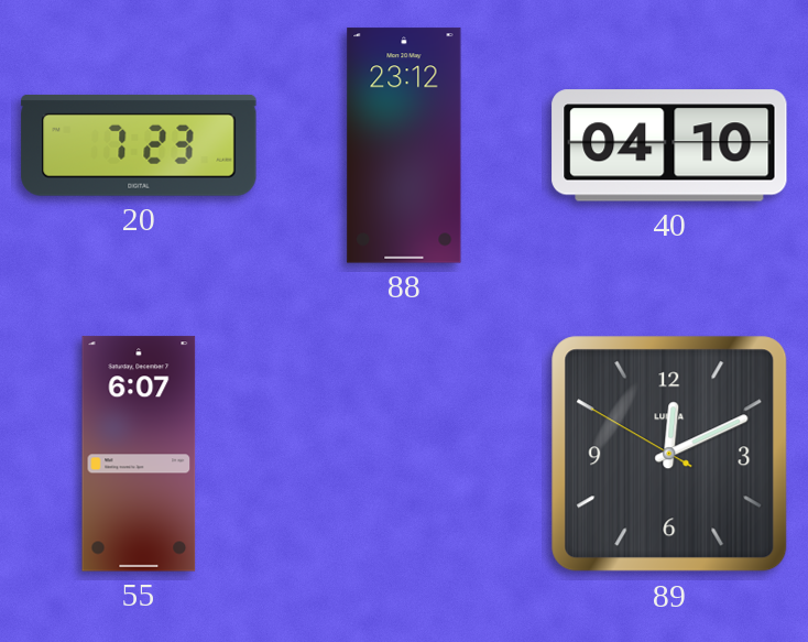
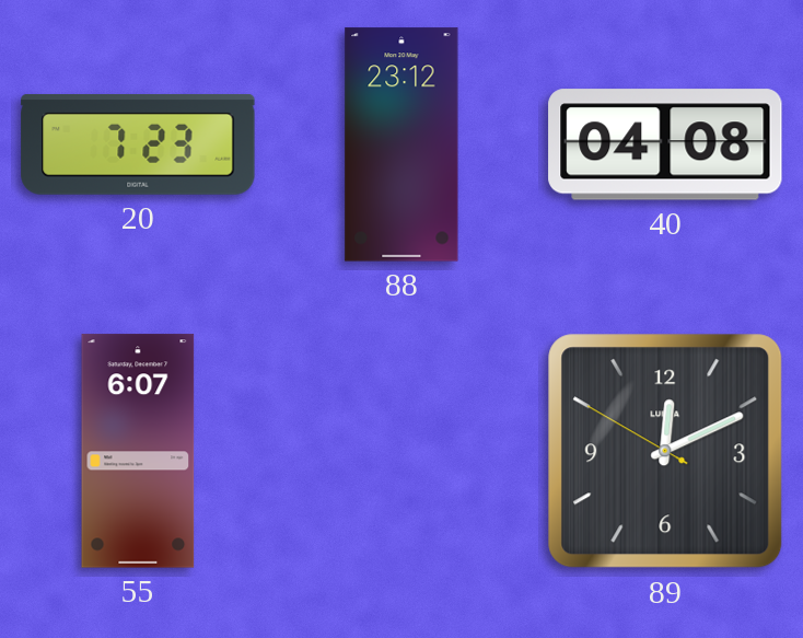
40: 04:10 -> 04:08
